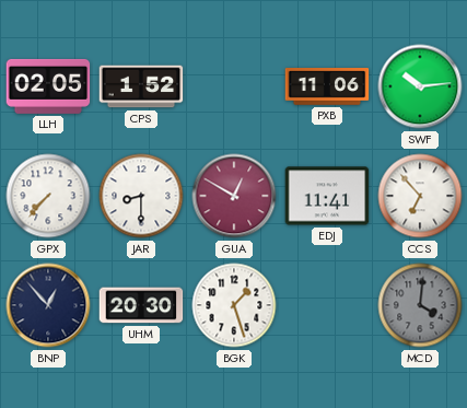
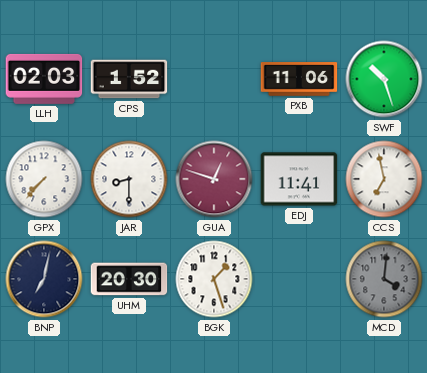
LLH: 02:05 -> 02:03
SWF: 10:14 -> 10:27
GUA: 12:50 -> 12:48
CCS: 6:53 -> 6:58
BNP: 12:53 -> 7:02
